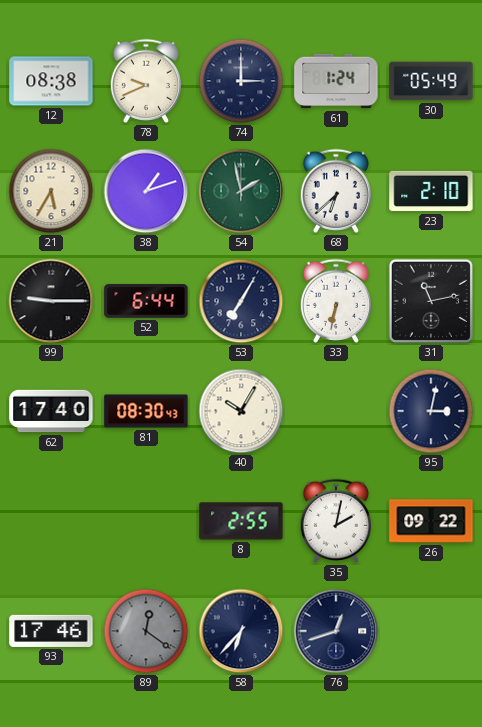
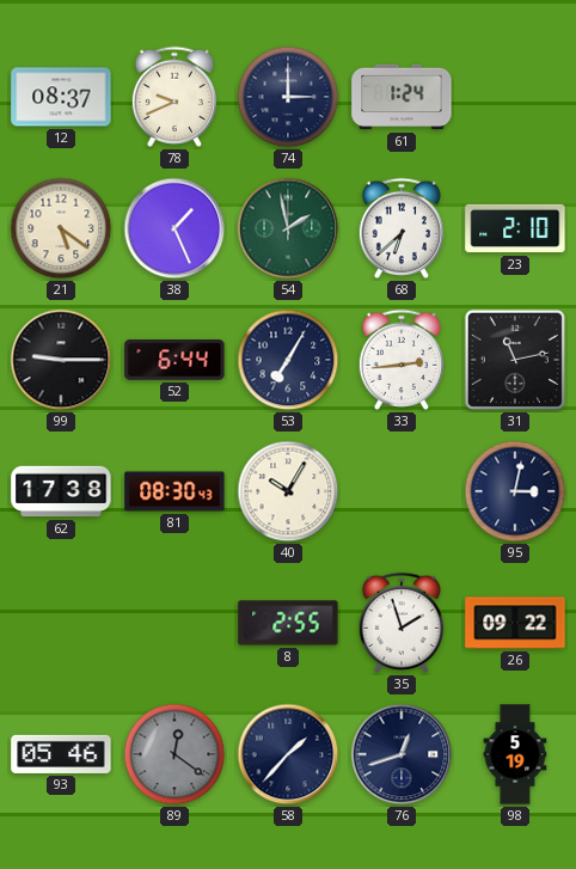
12: 08:38 -> 08:37
30: 05:49 -> none
21: 5:35 -> 5:21
38: 1:12 -> 1:26
33: 6:32 -> 2:44
62: 17:40 -> 17:38
35: 2:02 -> 1:57
93: 17:46 -> 05:46
58: 6:37 -> 1:37
98: none -> 5:19
